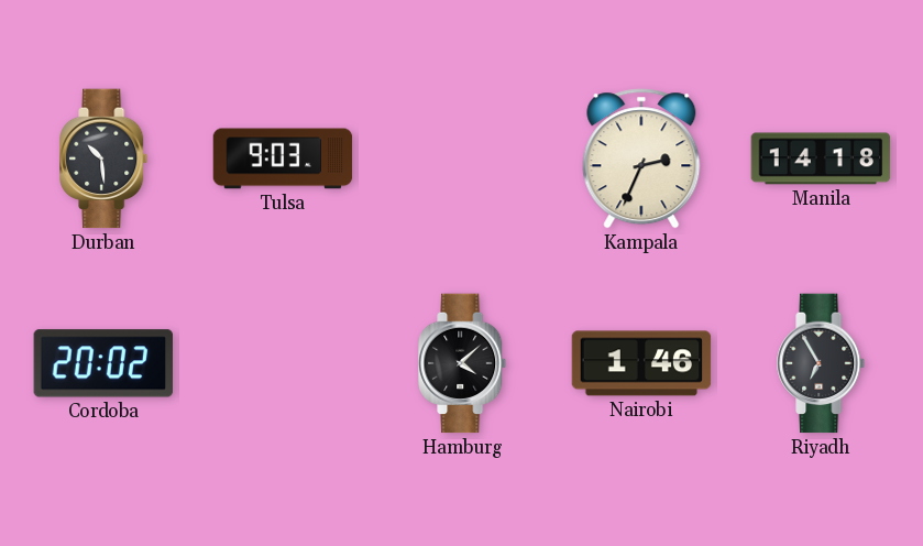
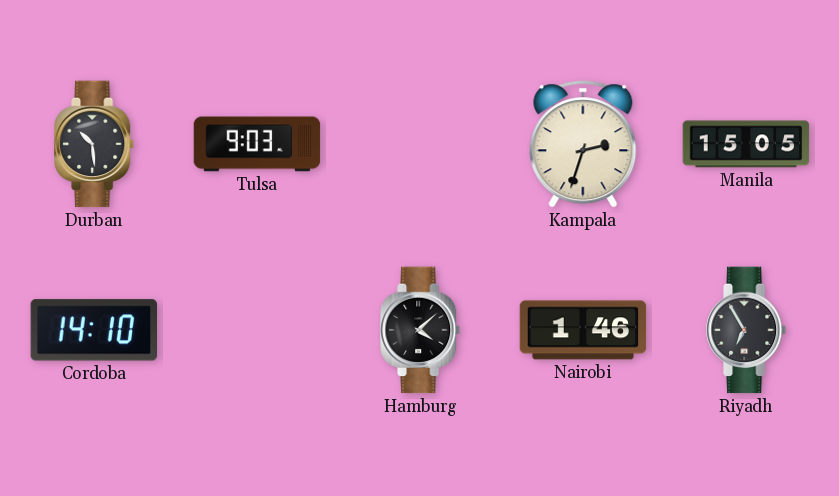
Kampala: 2:34 -> 2:33
Manila: 14:18 -> 15:05
Cordoba: 20:02 -> 14:10
